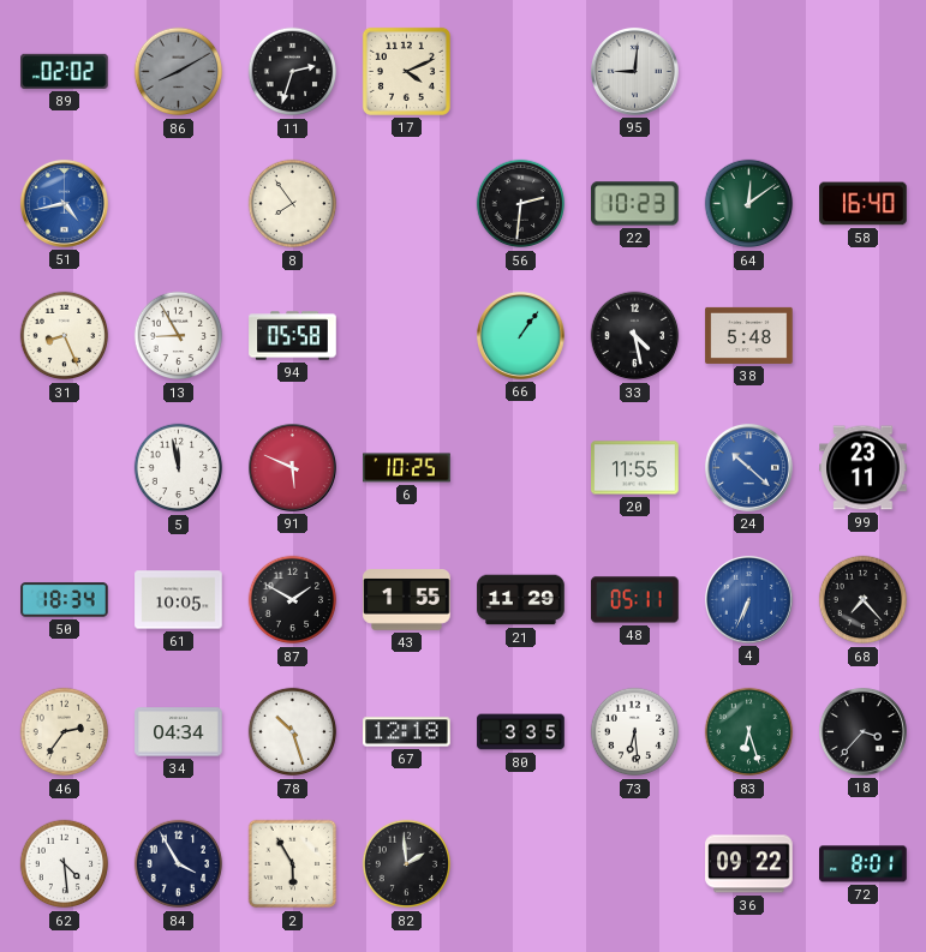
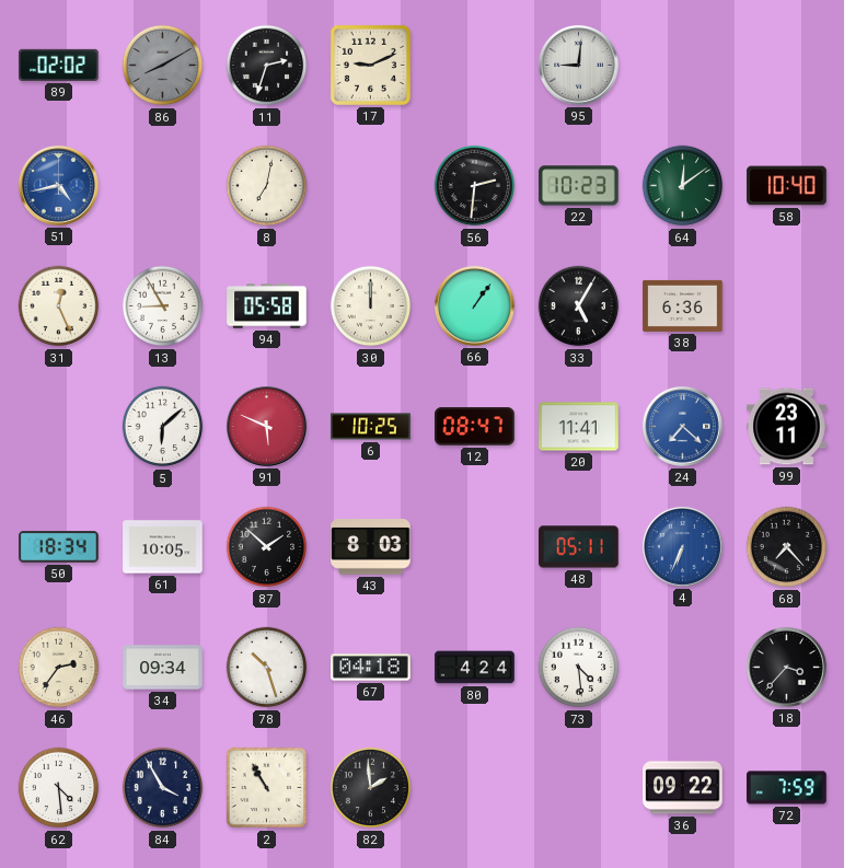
17: 4:11 -> 9:11
8: 7:54 -> 7:02
58: 16:40 -> 10:40
31: 8:26 -> 12:26
30: none -> 12:00
33: 4:28 -> 5:05
38: 5:48 -> 6:36
5: 11:58 -> 6:08
12: none -> 08:47
20: 11:55 -> 11:41
24: 10:22 -> 7:22
87: 1:50 -> 1:52
43: 1:55 -> 8:03
21: 11:29 -> none
34: 04:34 -> 09:34
67: 12:18 -> 04:18
80: 3:35 -> 4:24
73: 6:29 -> 4:29
83: 6:27 -> none
2: 5:55 -> 10:55
72: 8:01 -> 7:59
